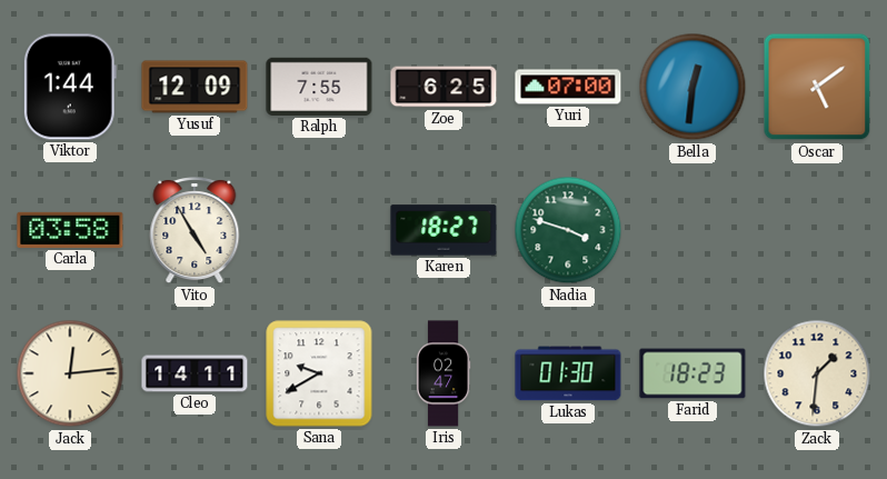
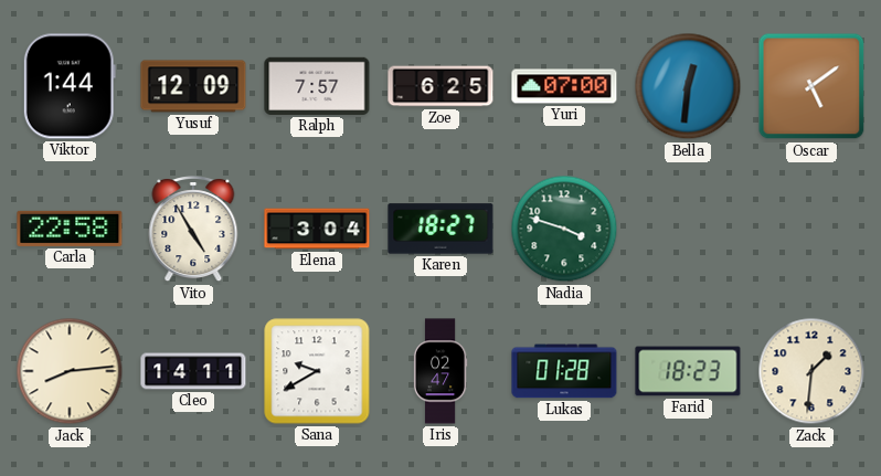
Ralph: 7:55 -> 7:57
Carla: 03:58 -> 22:58
Elena: none -> 3:04
Jack: 12:14 -> 8:14
Lukas: 01:30 -> 01:28
